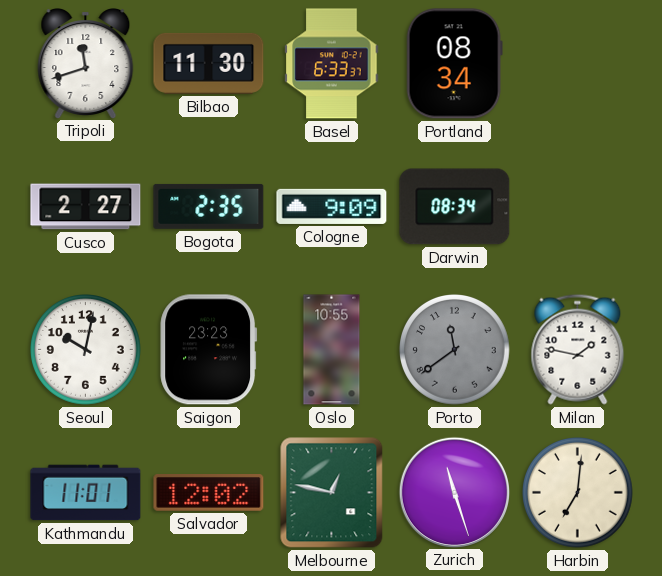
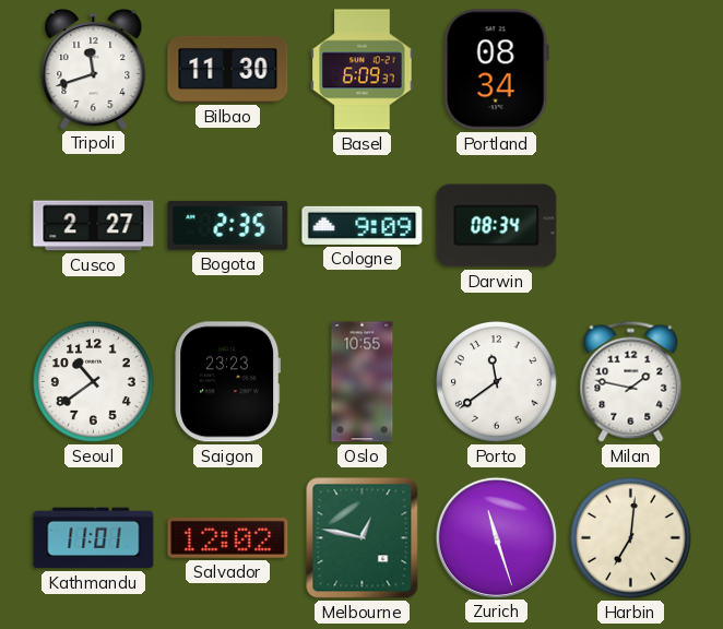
Basel: 6:33 -> 6:09
Seoul: 10:02 -> 10:39
Porto dial: grey -> white
